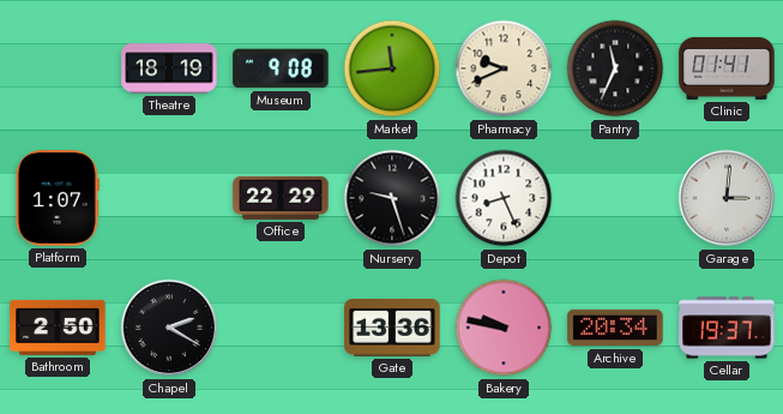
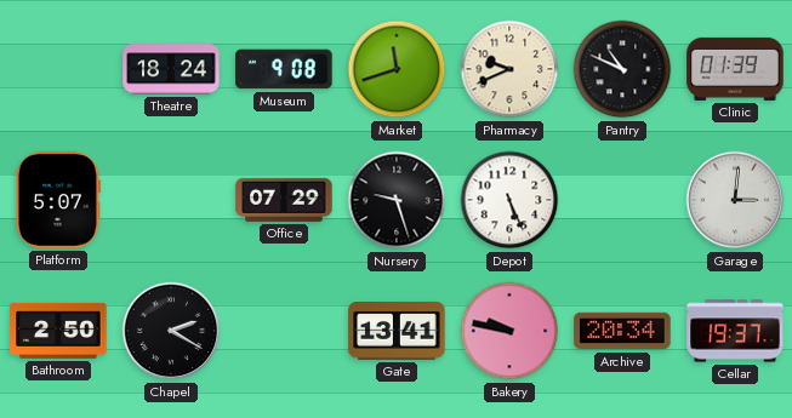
Theatre: 18:19 -> 18:24
Market: 11:44 -> 11:42
Pantry: 11:34 -> 10:49
Clinic: 01:41 -> 01:39
Platform: 1:07 -> 5:07
Office: 22:29 -> 07:29
Depot: 8:26 -> 5:26
Gate: 13:36 -> 13:41
